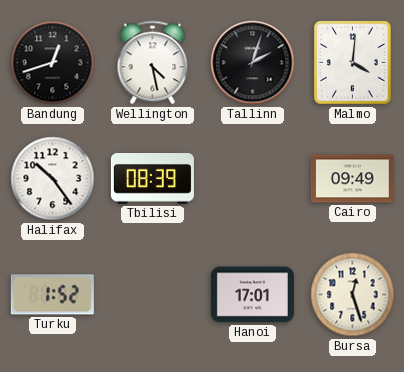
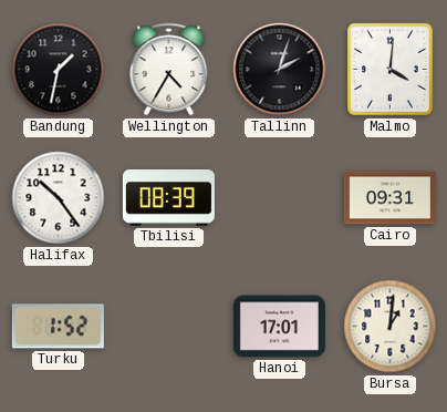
Bandung: 12:42 -> 1:32
Wellington: 4:28 -> 4:35
Cairo: 09:49 -> 09:31
Bursa: 12:27 -> 1:01
